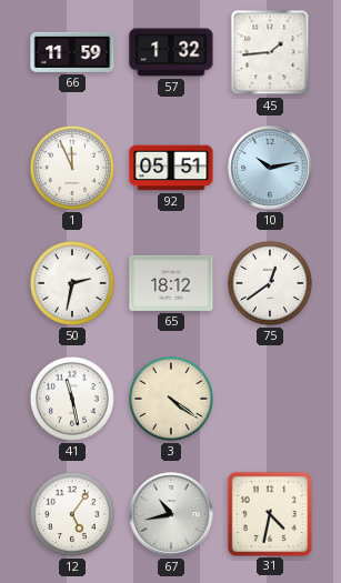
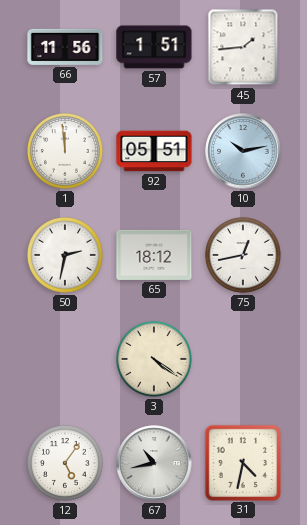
66: 11:59 -> 11:56
57: 1:32 -> 1:51
1: 11:56 -> 11:59
75: 12:39 -> 12:43
41: 11:28 -> none
